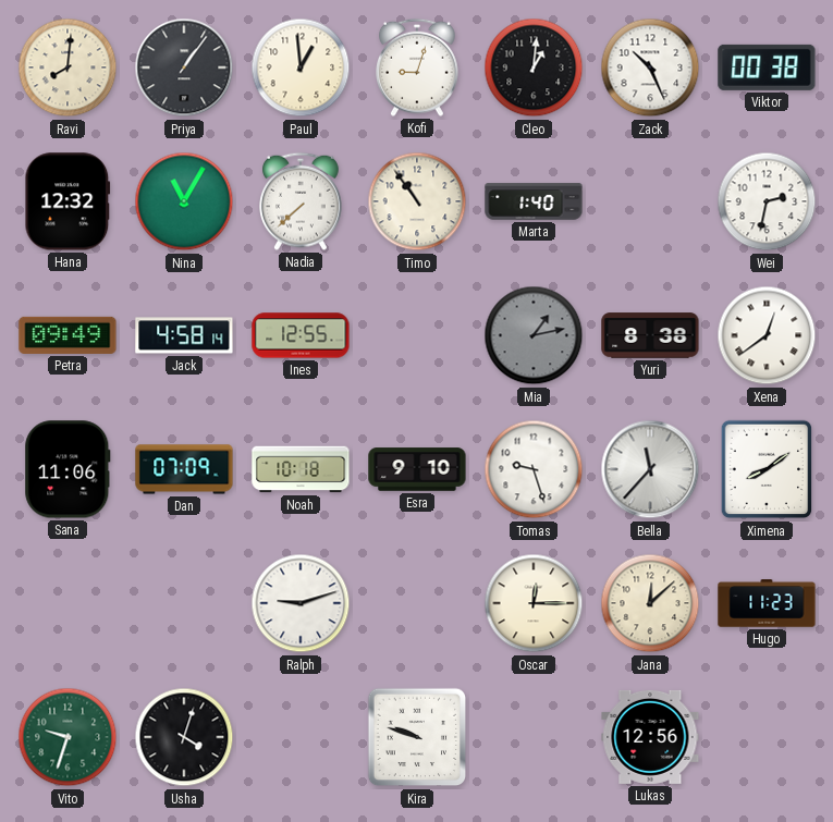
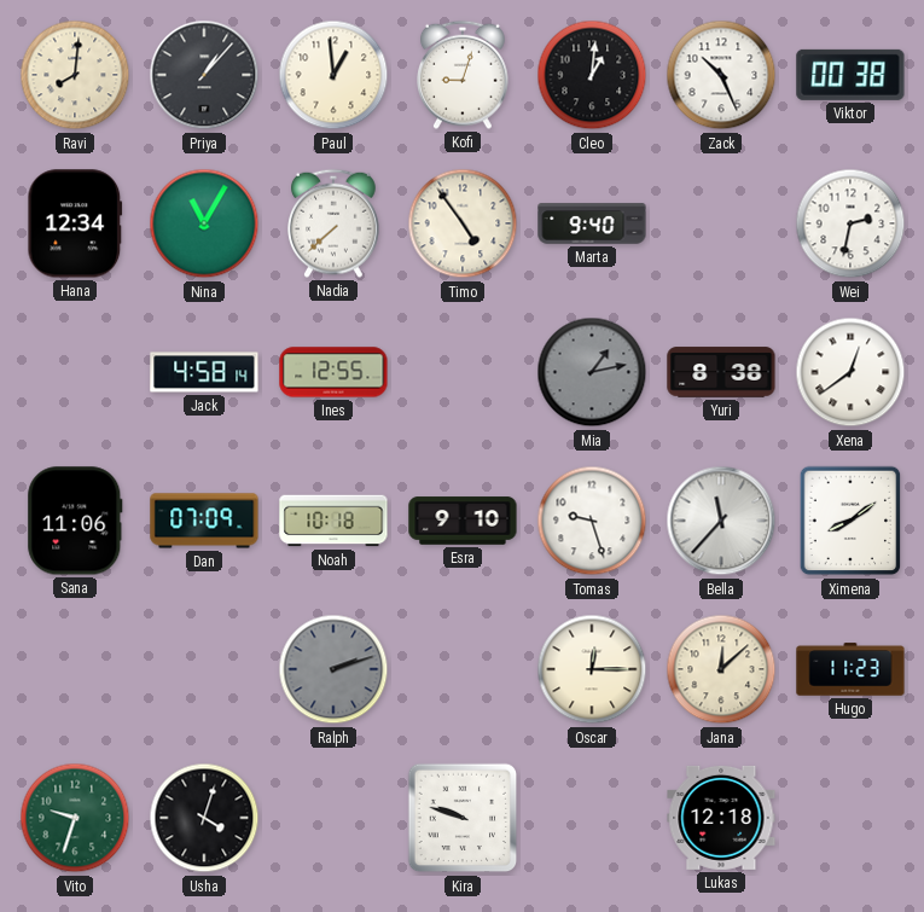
Priya: 1:06 -> 1:07
Hana: 12:32 -> 12:34
Timo: 10:54 -> 4:54
Marta: 1:40 -> 9:40
Petra: 09:49 -> none
Ralph: 9:12 -> 2:12
Ralph dial: white -> grey
Lukas: 12:56 -> 12:18
